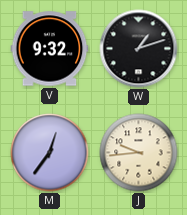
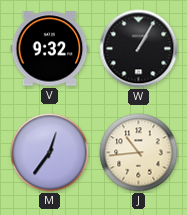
W: 1:12 -> 1:05
J: 9:44 -> 10:44
